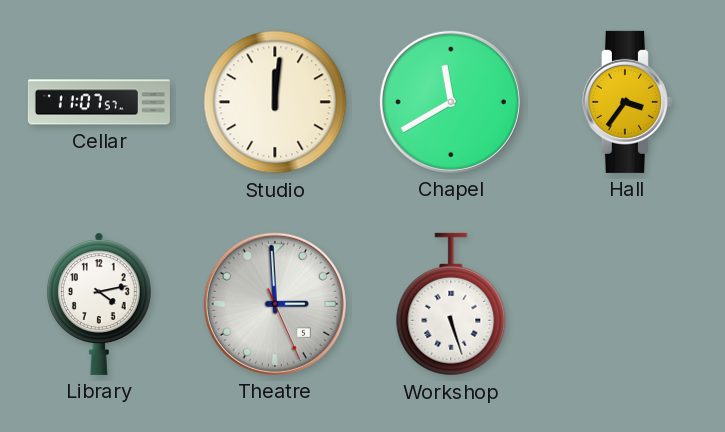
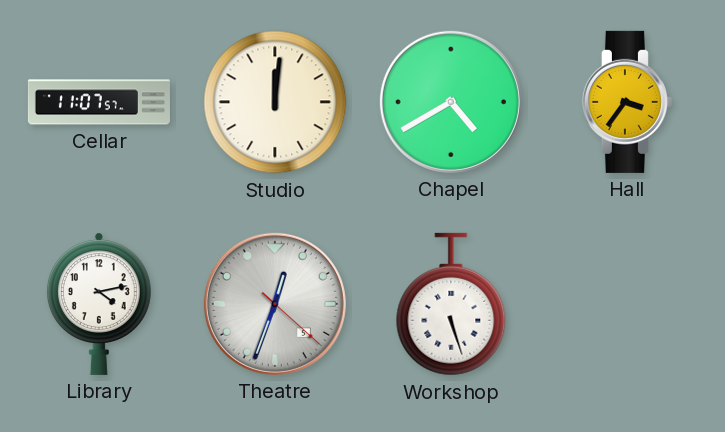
Chapel: 11:40 -> 4:40
Theatre: 2:59 -> 12:33
